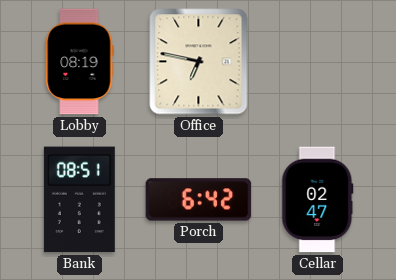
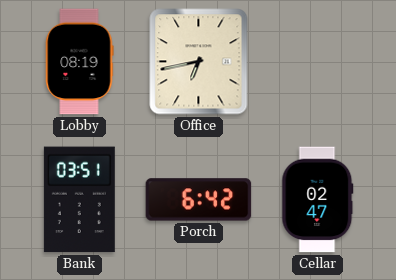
Office: 6:47 -> 6:43
Bank: 08:51 -> 03:51
